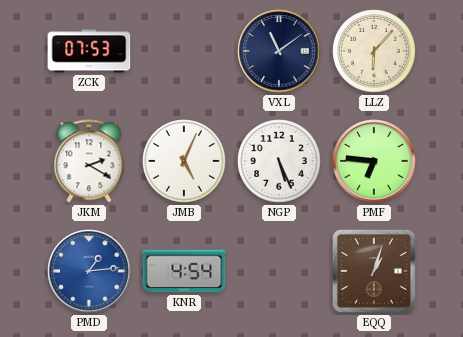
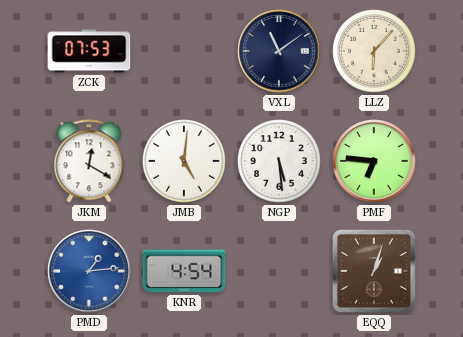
JKM: 2:20 -> 12:20
JMB: 5:04 -> 5:01
NGP: 5:26 -> 5:29
